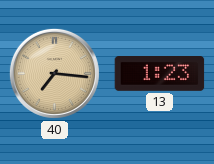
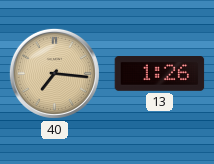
13: 1:23 -> 1:26
